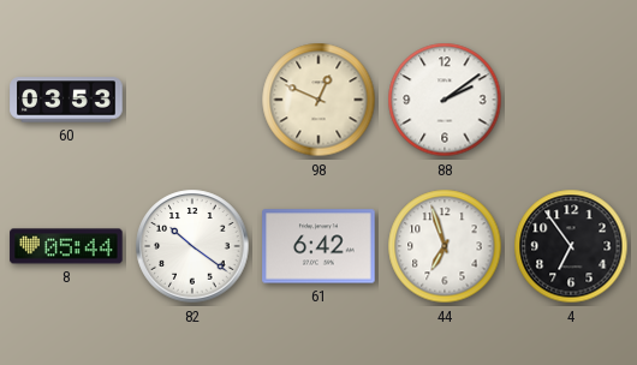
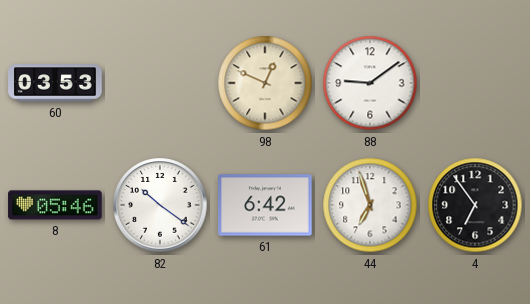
88: 2:09 -> 9:09
8: 05:44 -> 05:46
